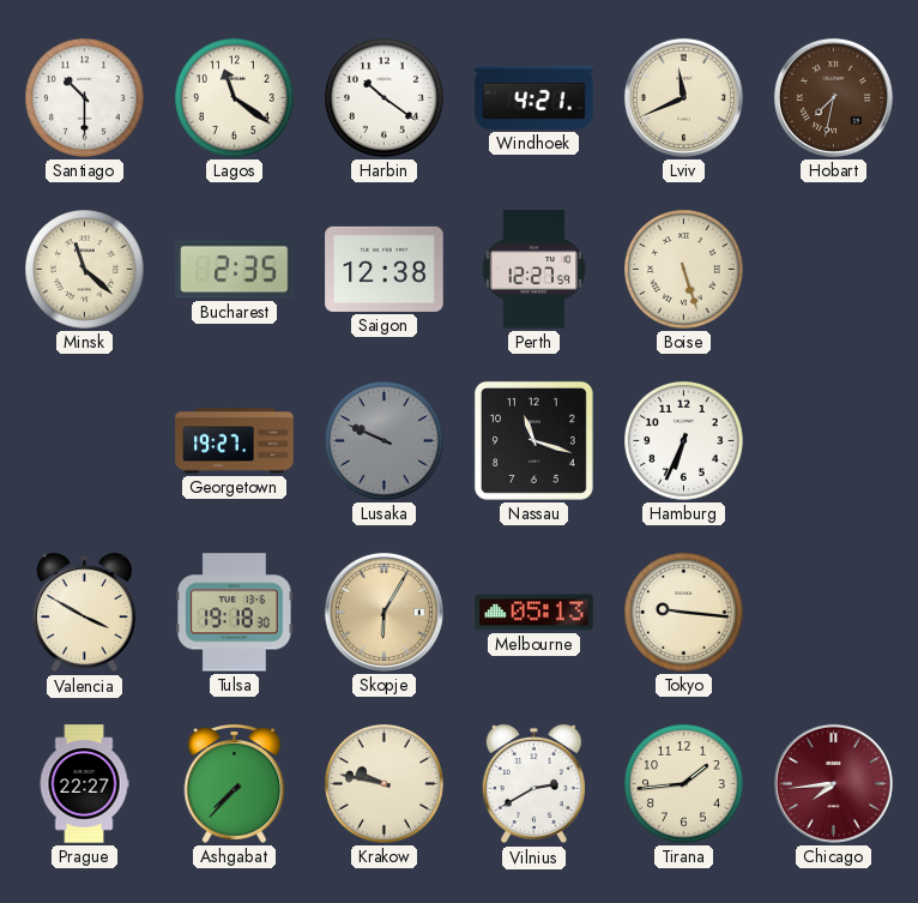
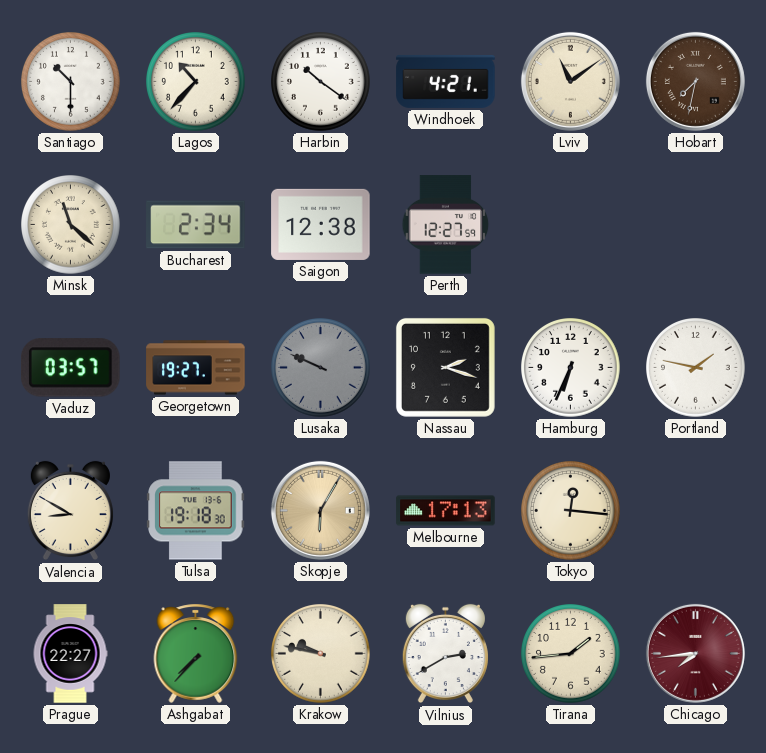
Lagos: 11:21 -> 10:37
Lviv: 11:41 -> 11:09
Bucharest: 2:35 -> 2:34
Boise: 5:27 -> none
Vaduz: none -> 03:57
Nassau: 11:18 -> 2:18
Portland: none -> 1:47
Valencia: 3:50 -> 8:50
Melbourne: 05:13 -> 17:13
Tokyo: 9:16 -> 12:16
